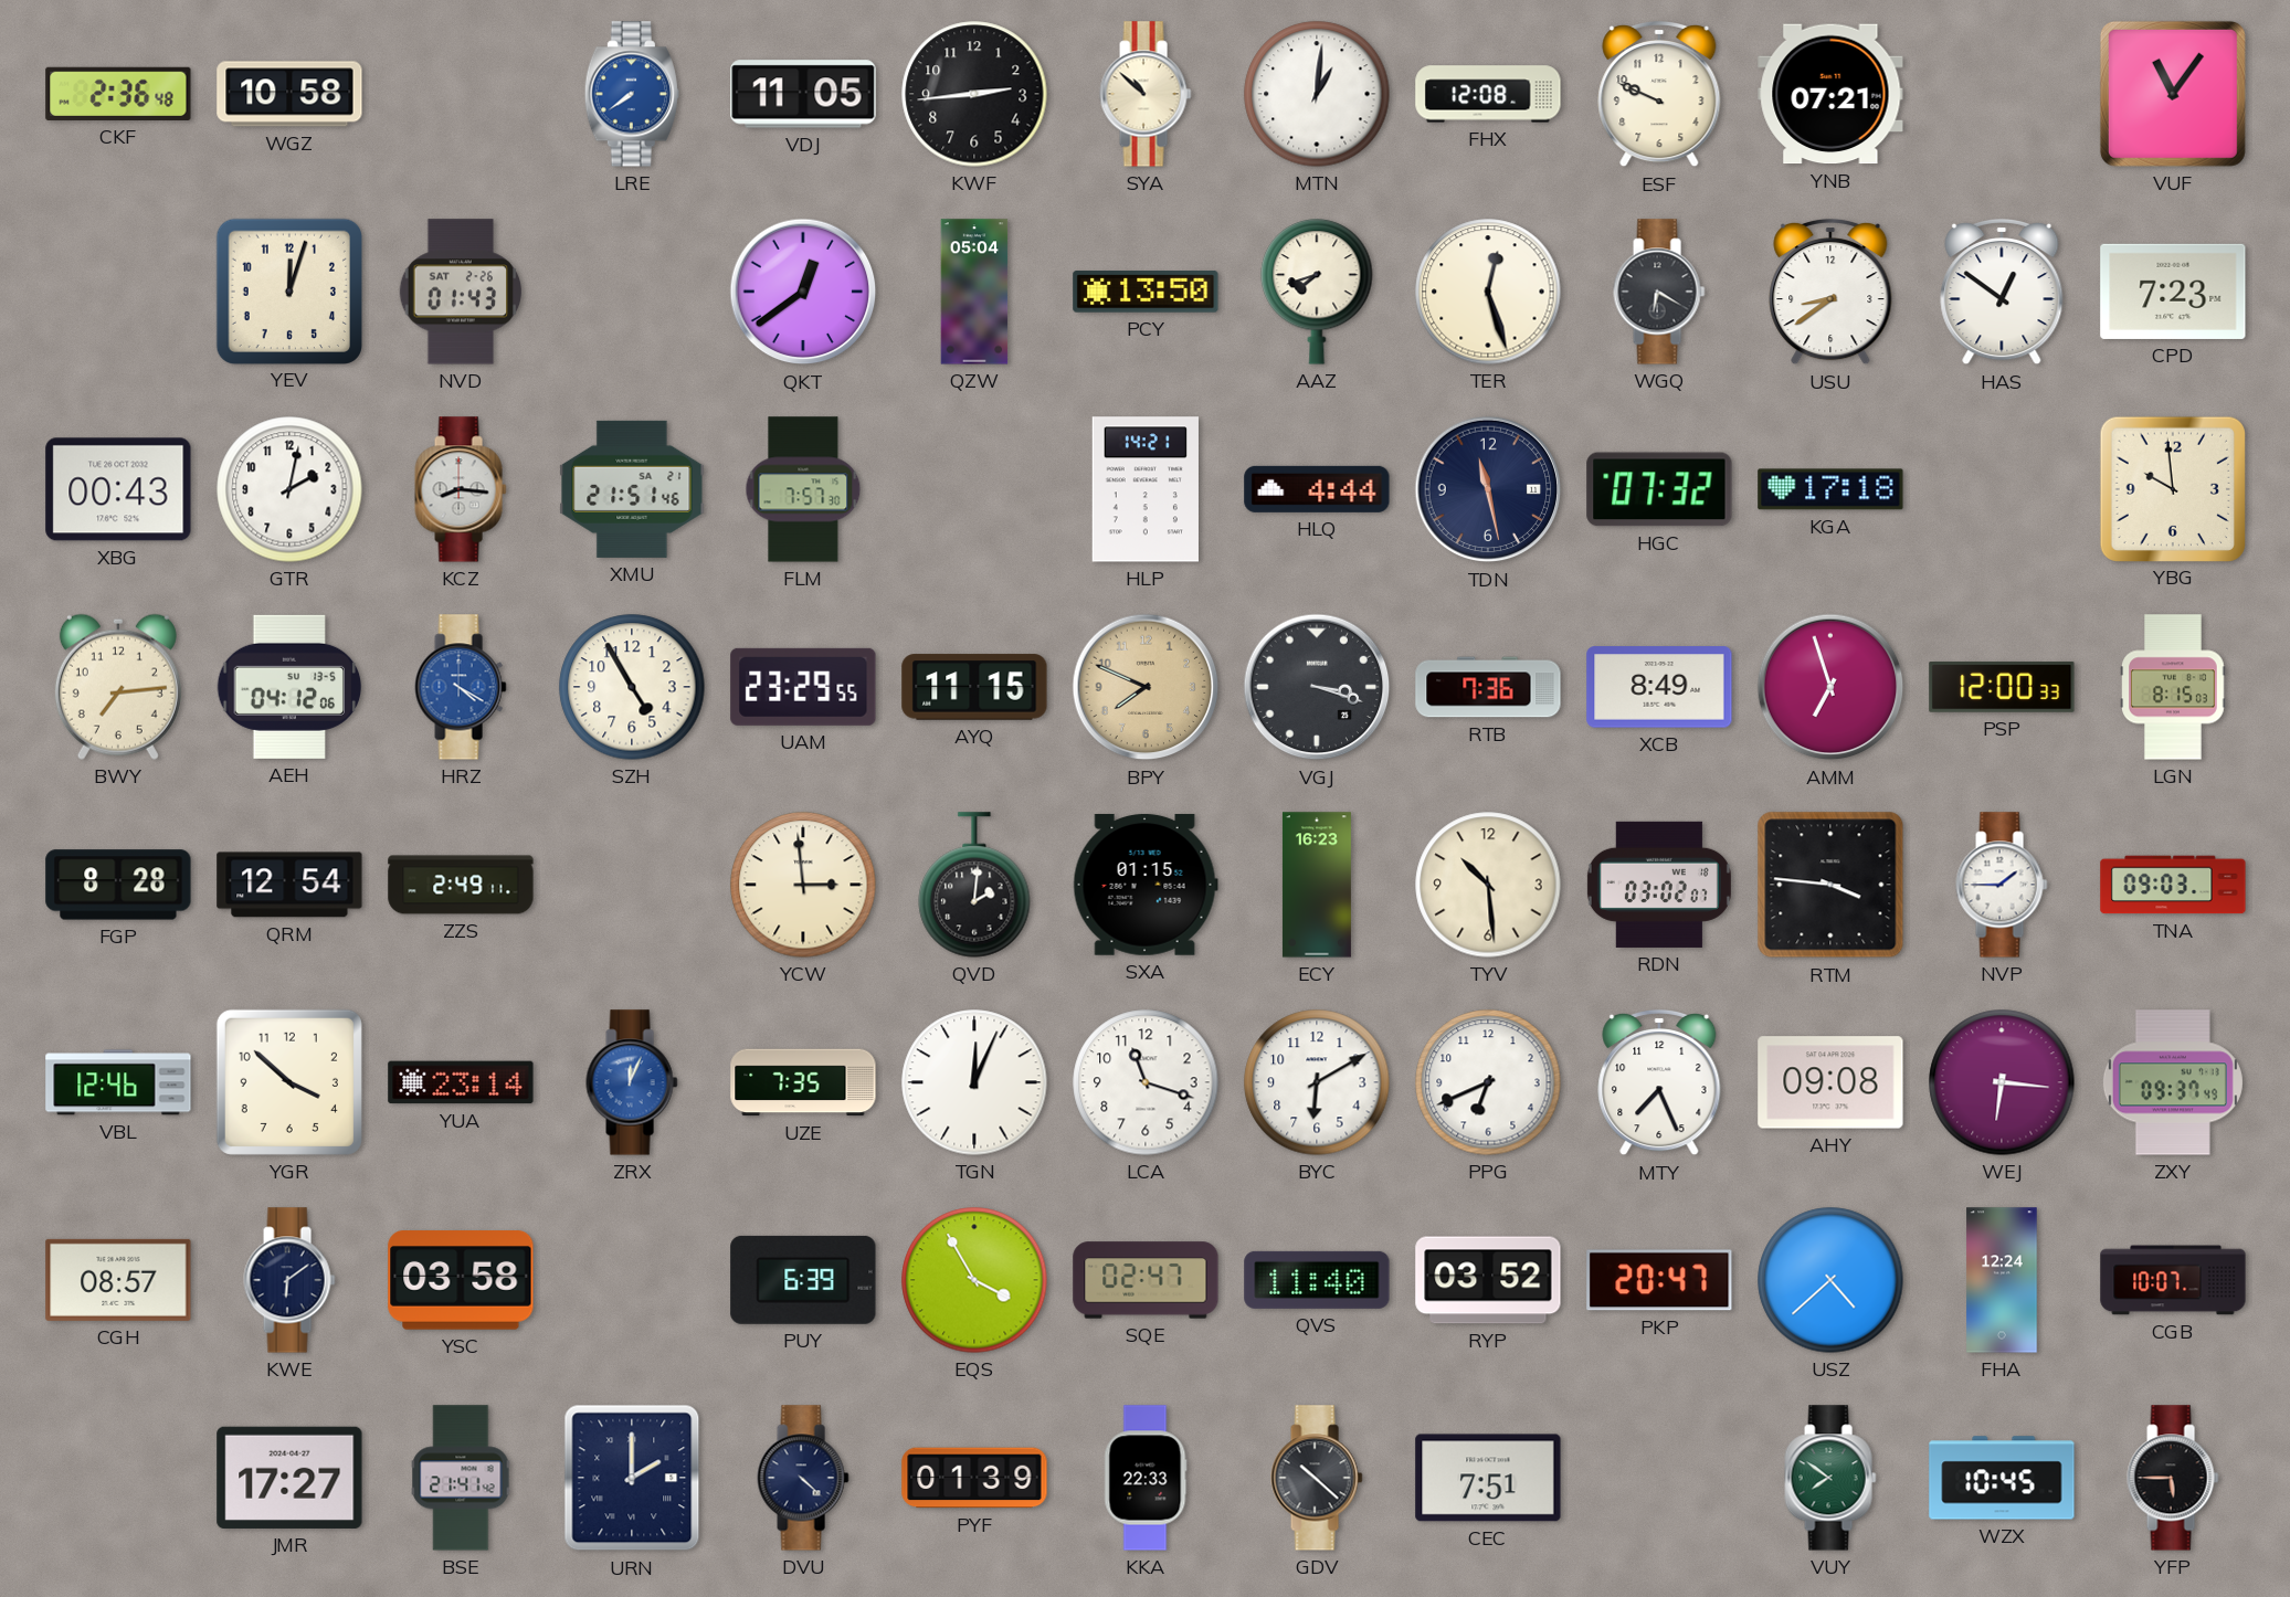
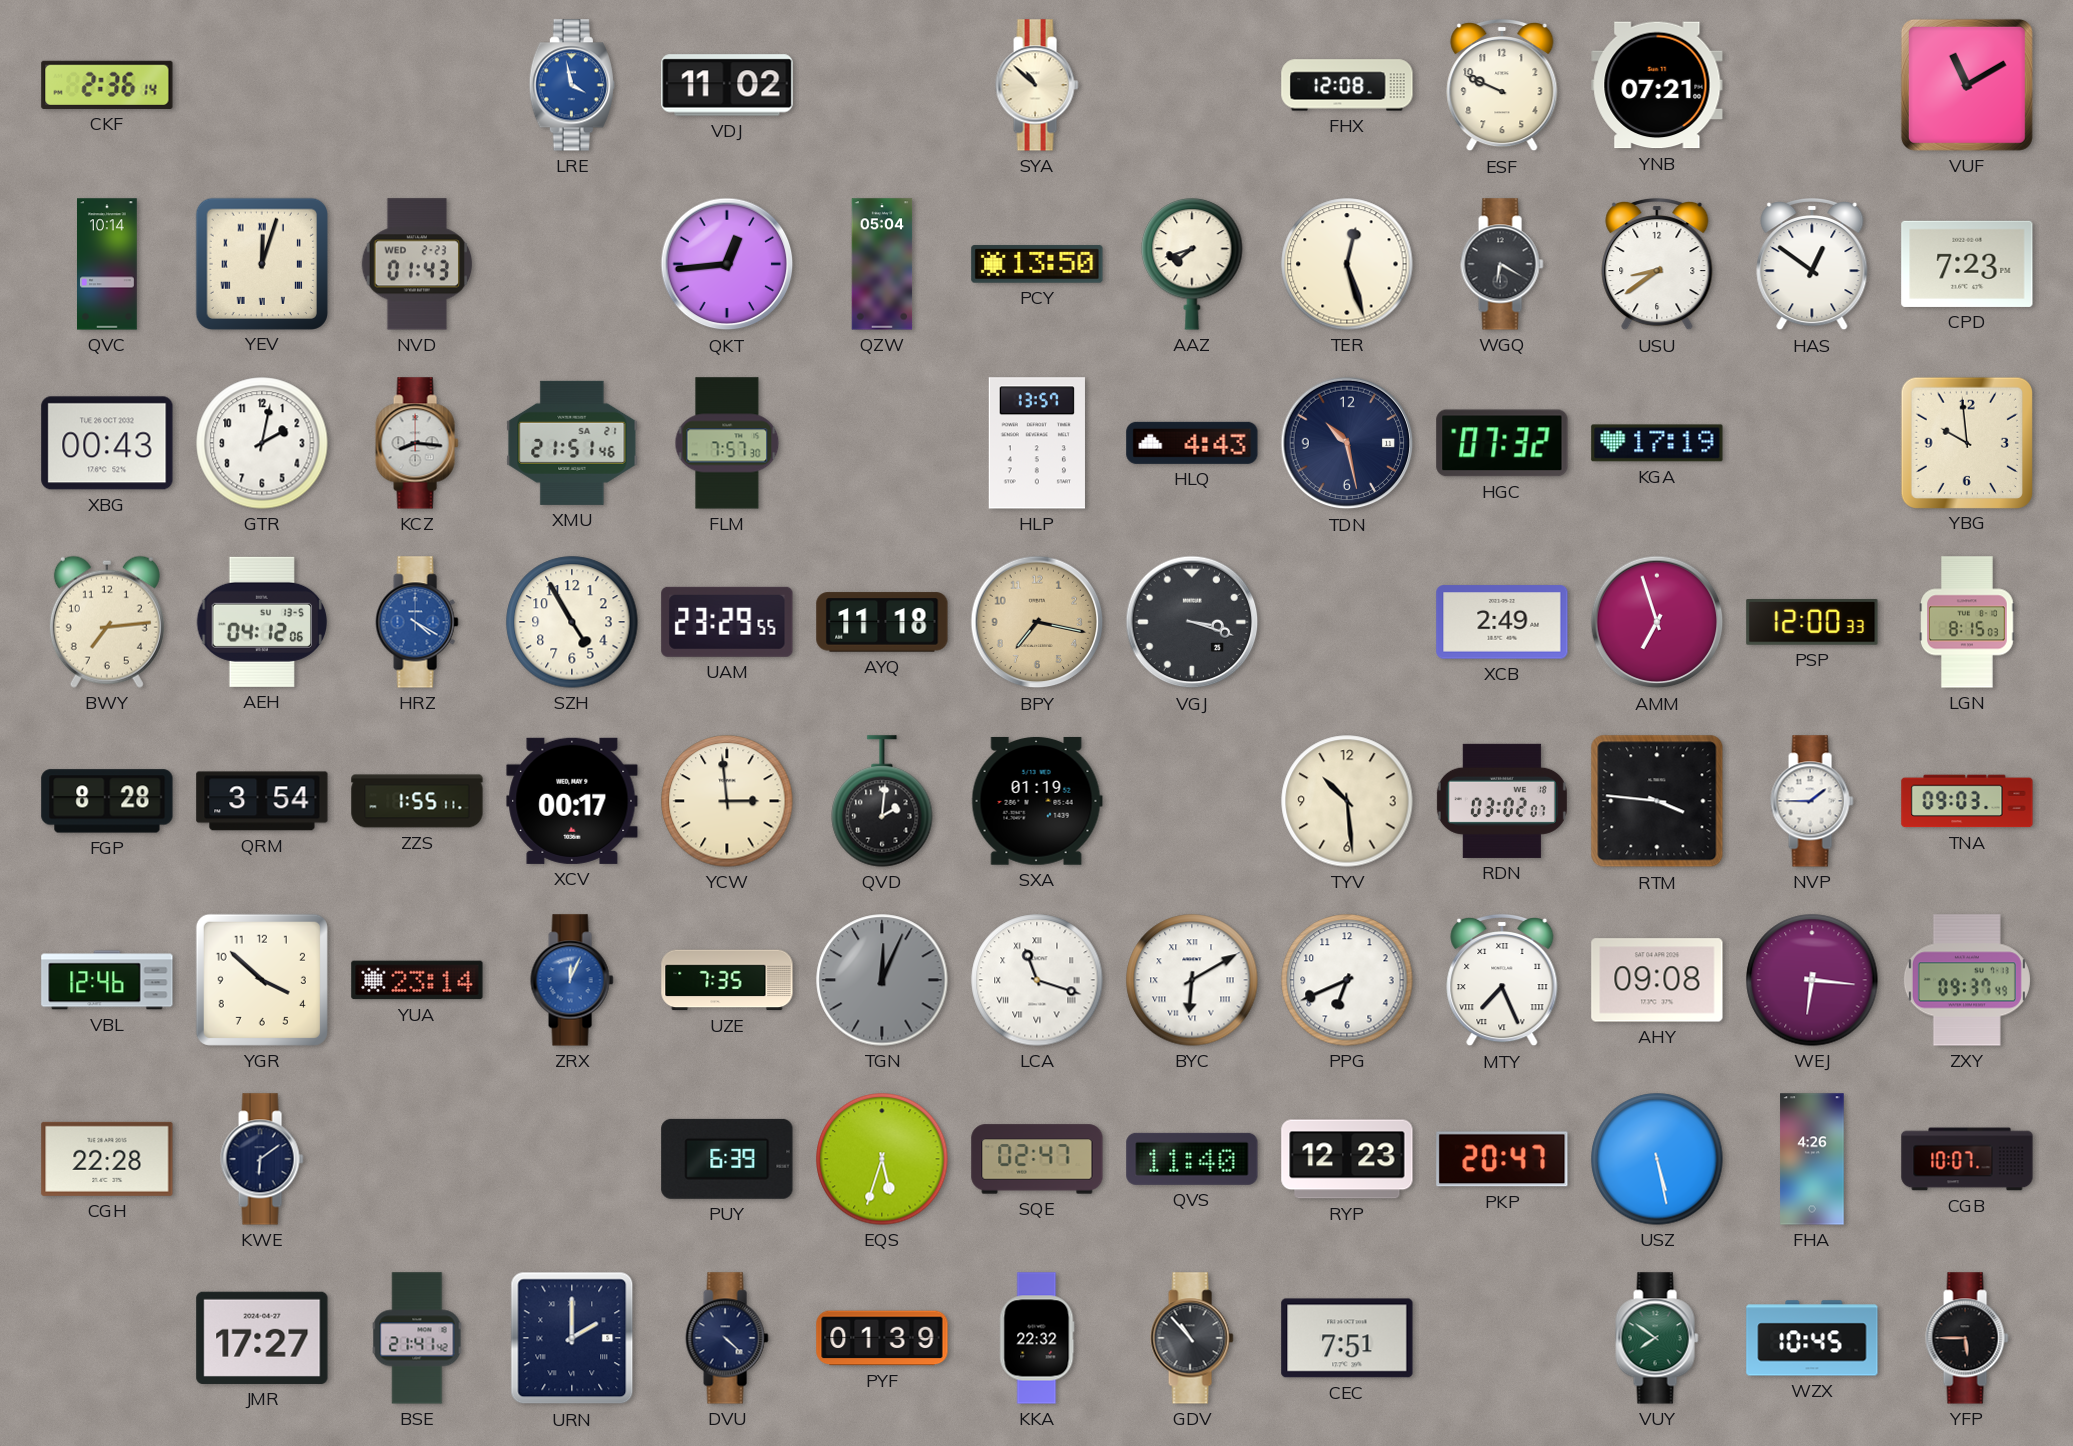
CKF: 2:36:48 -> 2:36:14
WGZ: 10:58 -> none
LRE: 7:39 -> 3:58
VDJ: 11:05 -> 11:02
KWF: 2:44 -> none
MTN: 1:01 -> none
VUF: 11:06 -> 11:10
QVC: none -> 10:14
YEV numerals: Arabic -> Roman
NVD date: SAT 2-26 -> WED 2-23
QKT: 12:39 -> 12:44
HLP: 14:21 -> 13:57
HLQ: 4:44 -> 4:43
TDN: 11:28 -> 10:28
KGA: 17:18 -> 17:19
AYQ: 11:15 -> 11:18
BPY: 7:49 -> 7:17
RTB: 7:36 -> none
XCB: 8:49 -> 2:49
QRM: 12:54 -> 3:54
ZZS: 2:49 -> 1:55
XCV: none -> 00:17
SXA: 01:15 -> 01:19
ECY: 16:23 -> none
TGN dial: white -> grey
LCA numerals: Arabic -> Roman
BYC numerals: Arabic -> Roman
MTY numerals: Arabic -> Roman
CGH: 08:57 -> 22:28
YSC: 03:58 -> none
EQS: 3:55 -> 5:33
RYP: 03:52 -> 12:23
USZ: 4:38 -> 5:28
FHA: 12:24 -> 4:26
KKA: 22:33 -> 22:32
GDV: 10:22 -> 10:53
